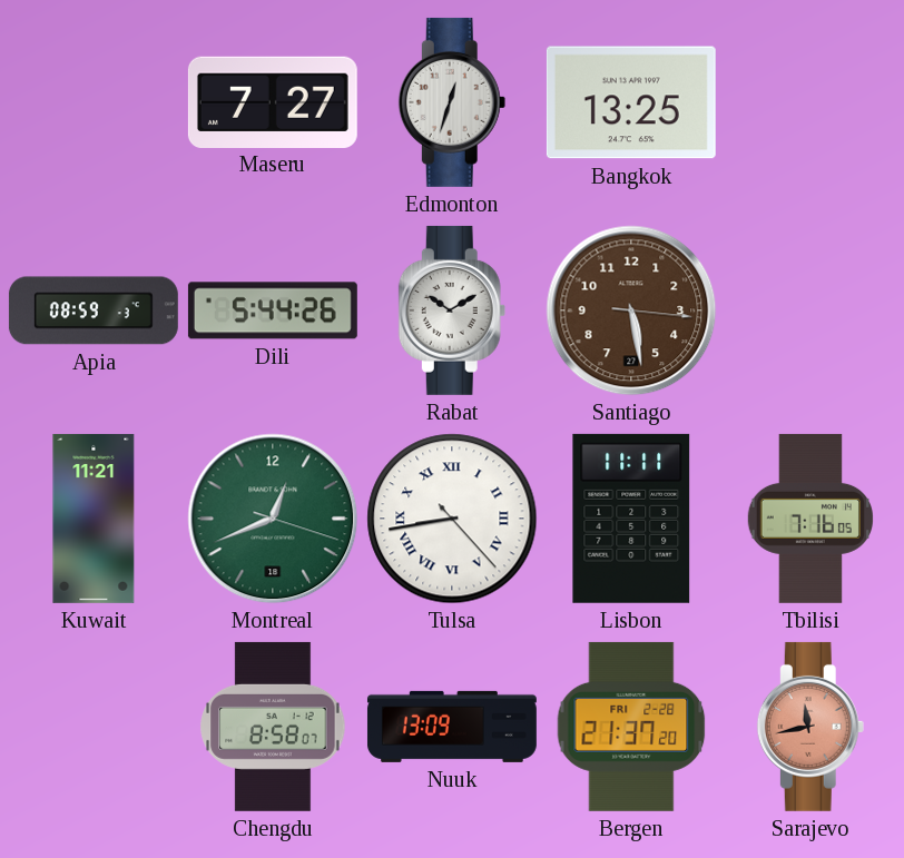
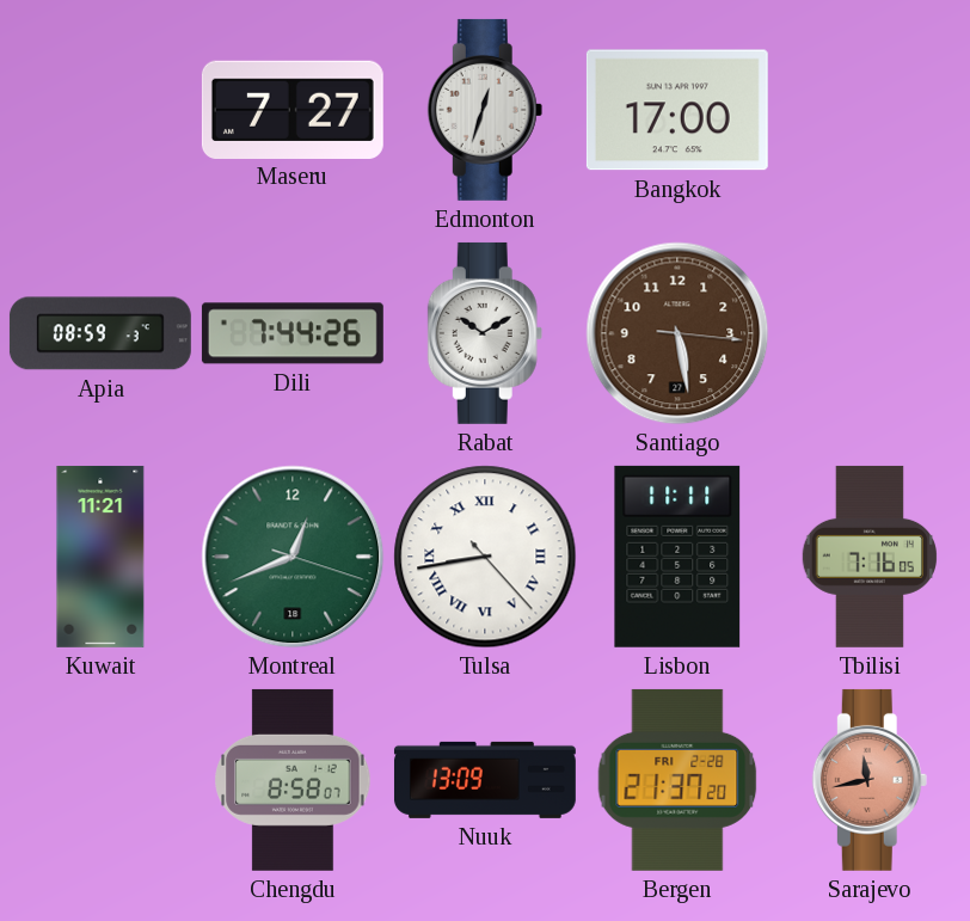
Bangkok: 13:25 -> 17:00
Dili: 5:44 -> 7:44
